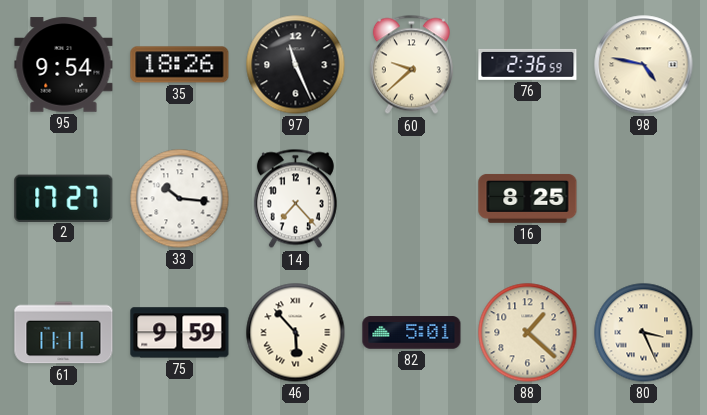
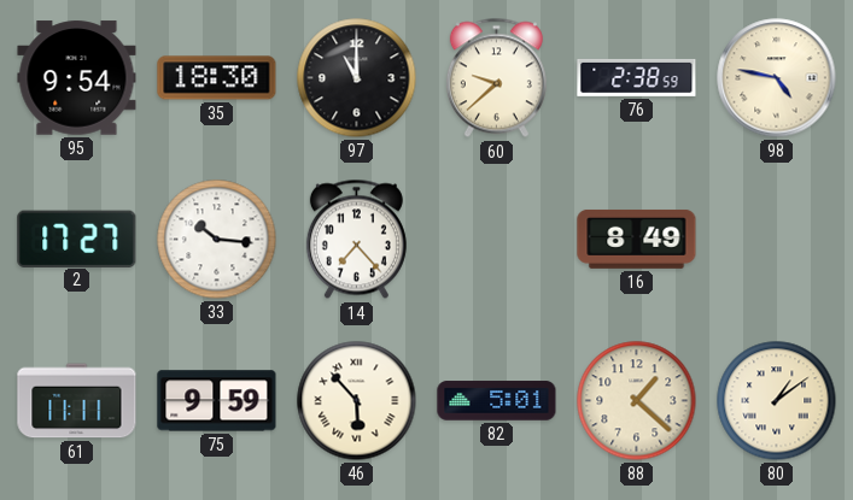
35: 18:26 -> 18:30
97: 11:26 -> 11:00
76: 2:36 -> 2:38
16: 8:25 -> 8:49
80: 3:26 -> 1:09
